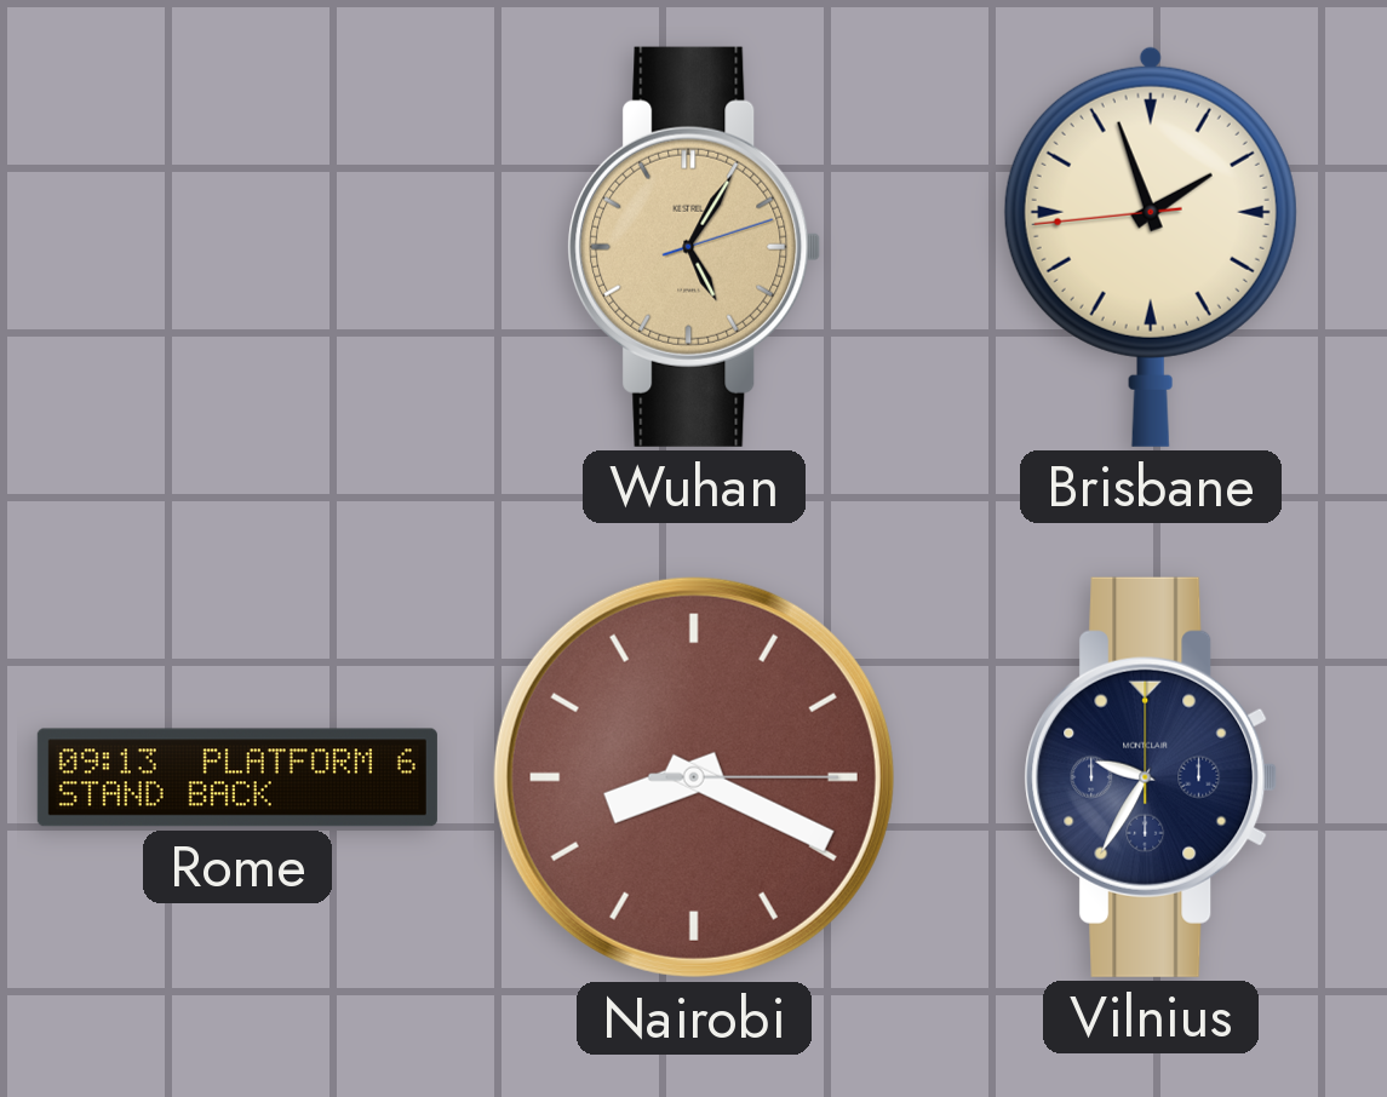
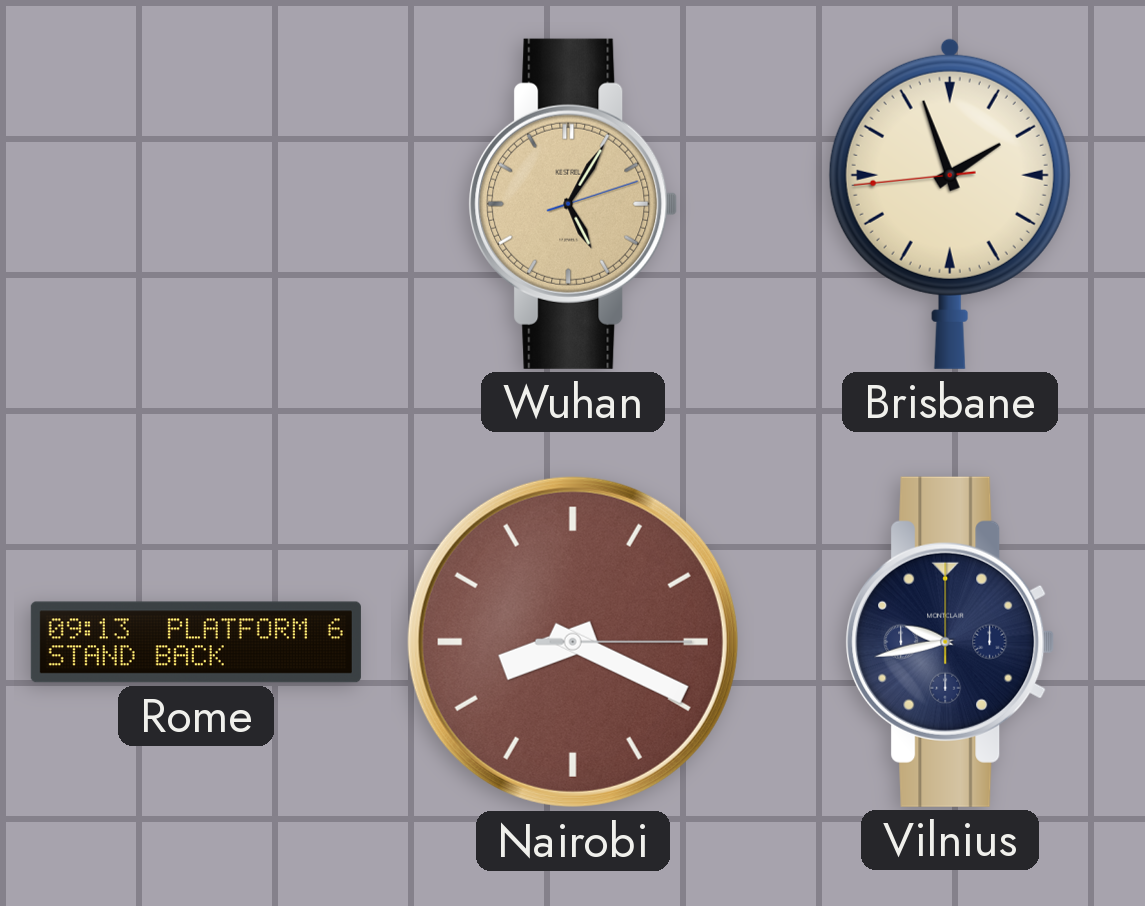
Vilnius: 9:35 -> 9:43
